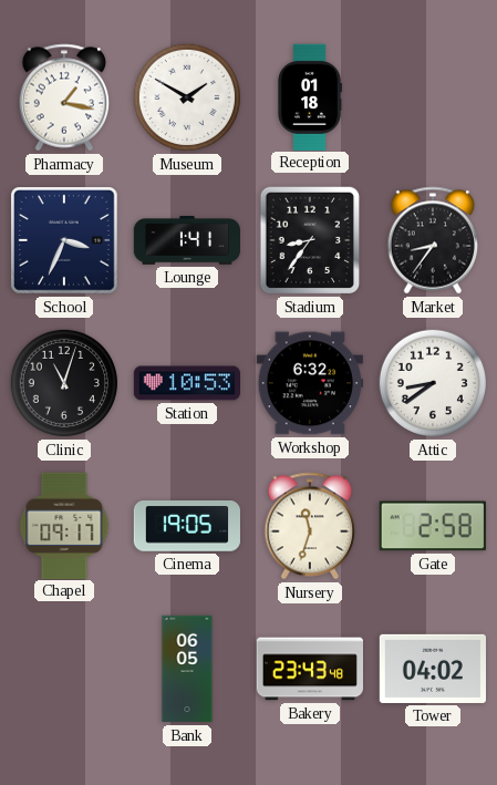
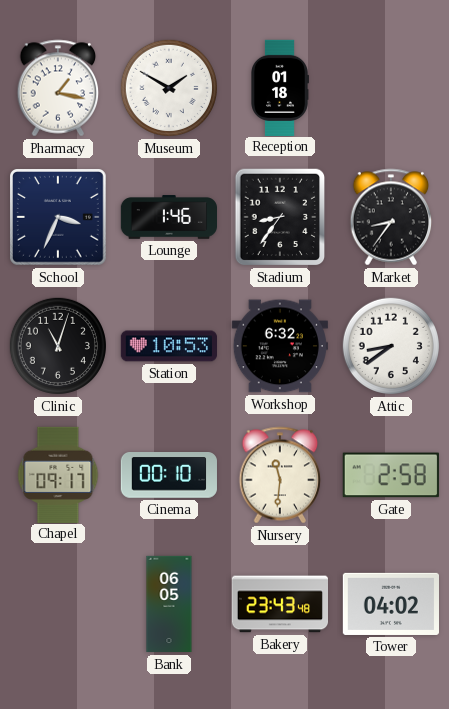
Lounge: 1:41 -> 1:46
Cinema: 19:05 -> 00:10
Nursery: 11:33 -> 11:31
